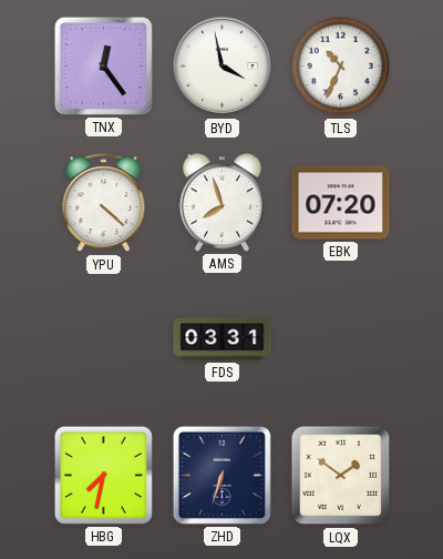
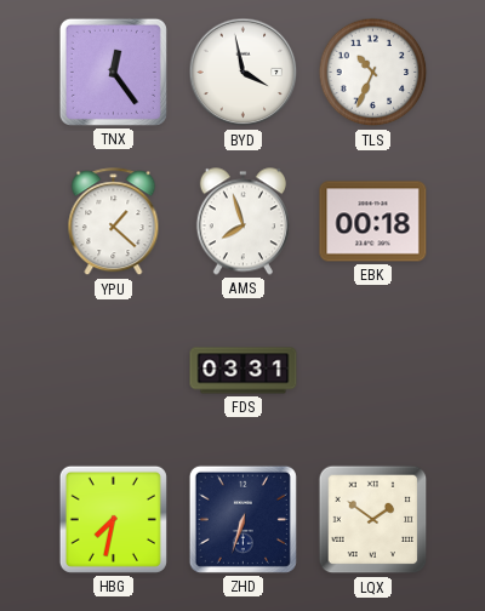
YPU: 4:22 -> 1:22
EBK: 07:20 -> 00:18
